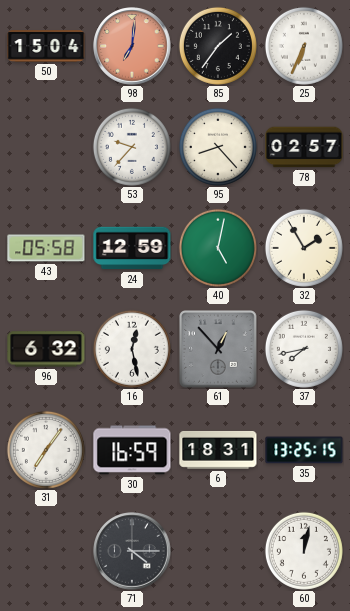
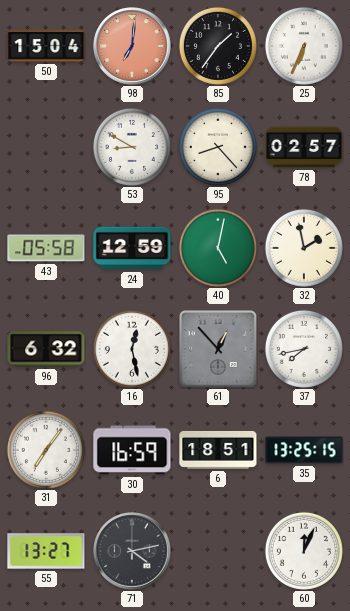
53: 9:37 -> 8:50
32: 1:55 -> 1:58
6: 18:31 -> 18:51
55: none -> 13:27
71: 4:15 -> 4:13
60: 12:02 -> 12:04
